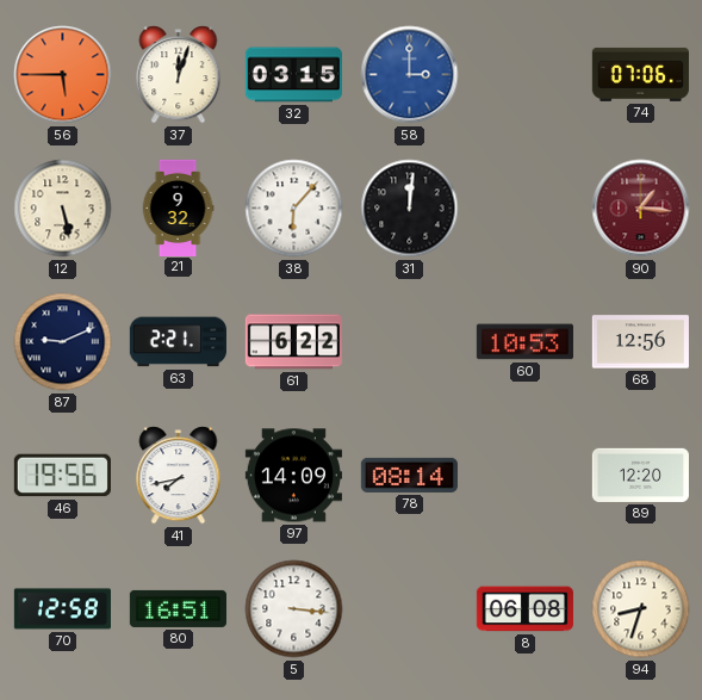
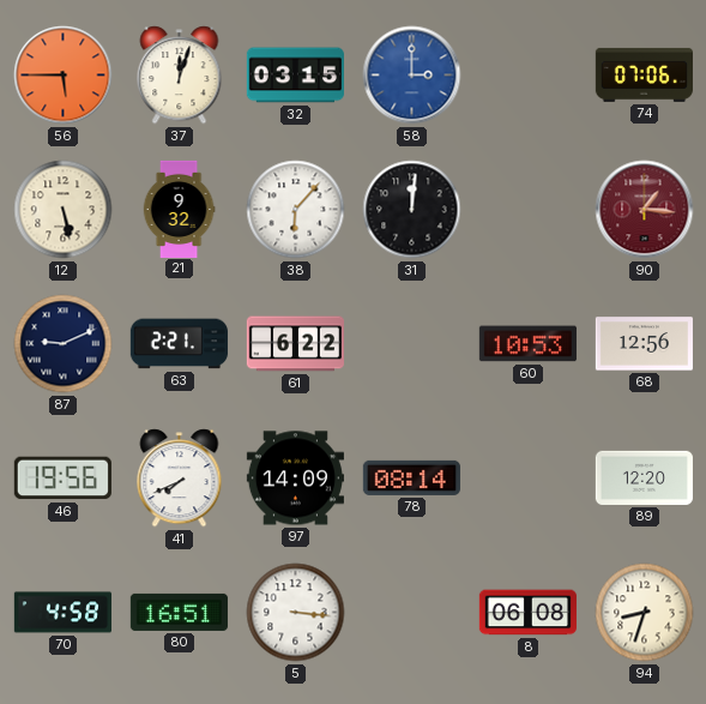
41: 7:43 -> 7:41
70: 12:58 -> 4:58
